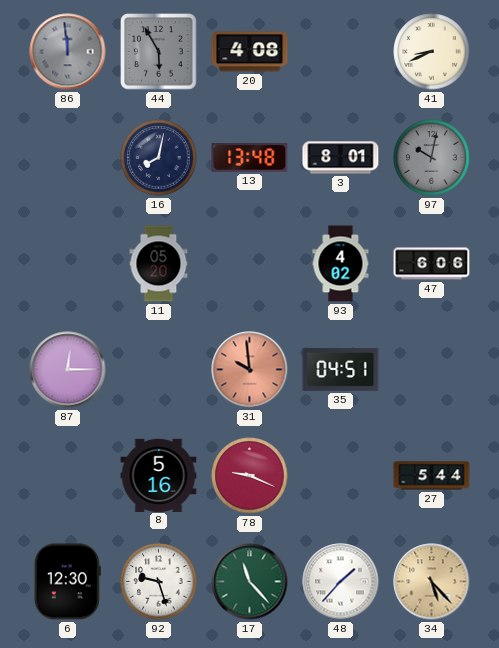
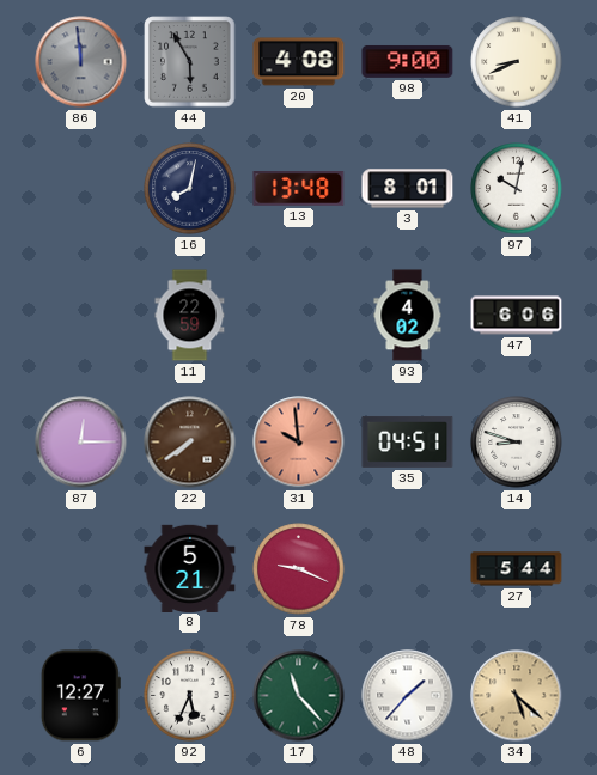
98: none -> 9:00
97 dial: grey -> white
11: 05:20 -> 22:59
22: none -> 7:39
14: none -> 8:48
8: 5:16 -> 5:21
6: 12:30 -> 12:27
92: 9:27 -> 5:34
34: 5:23 -> 5:22
